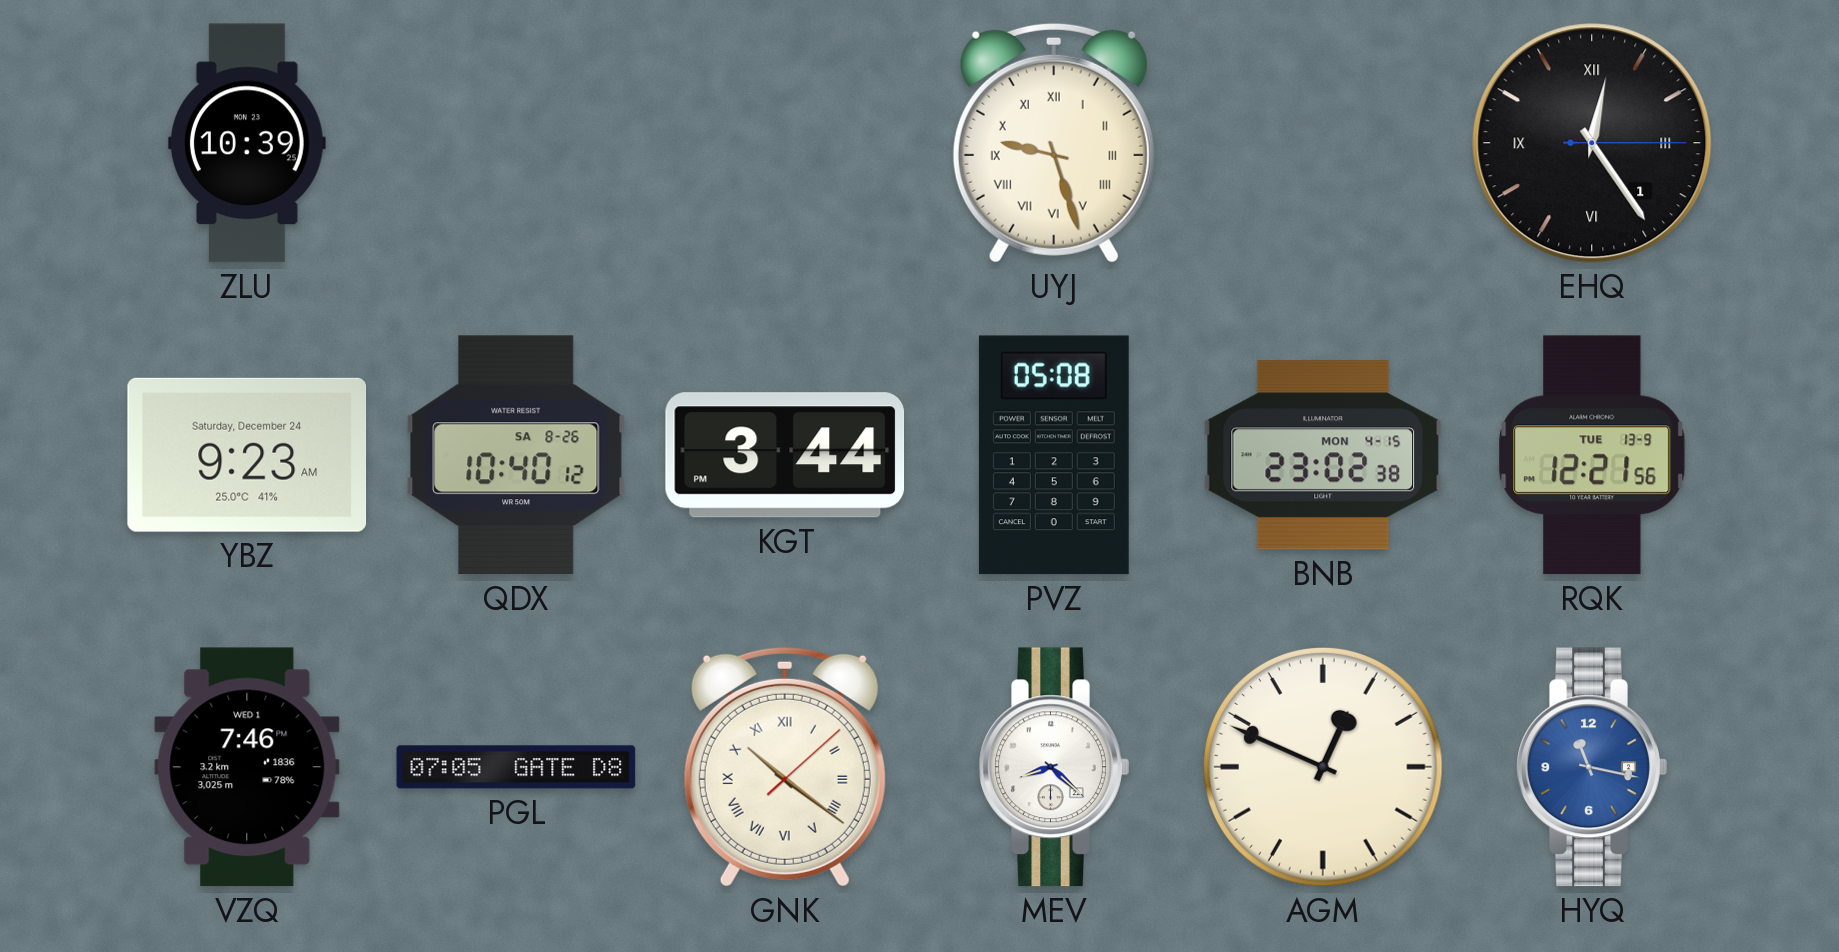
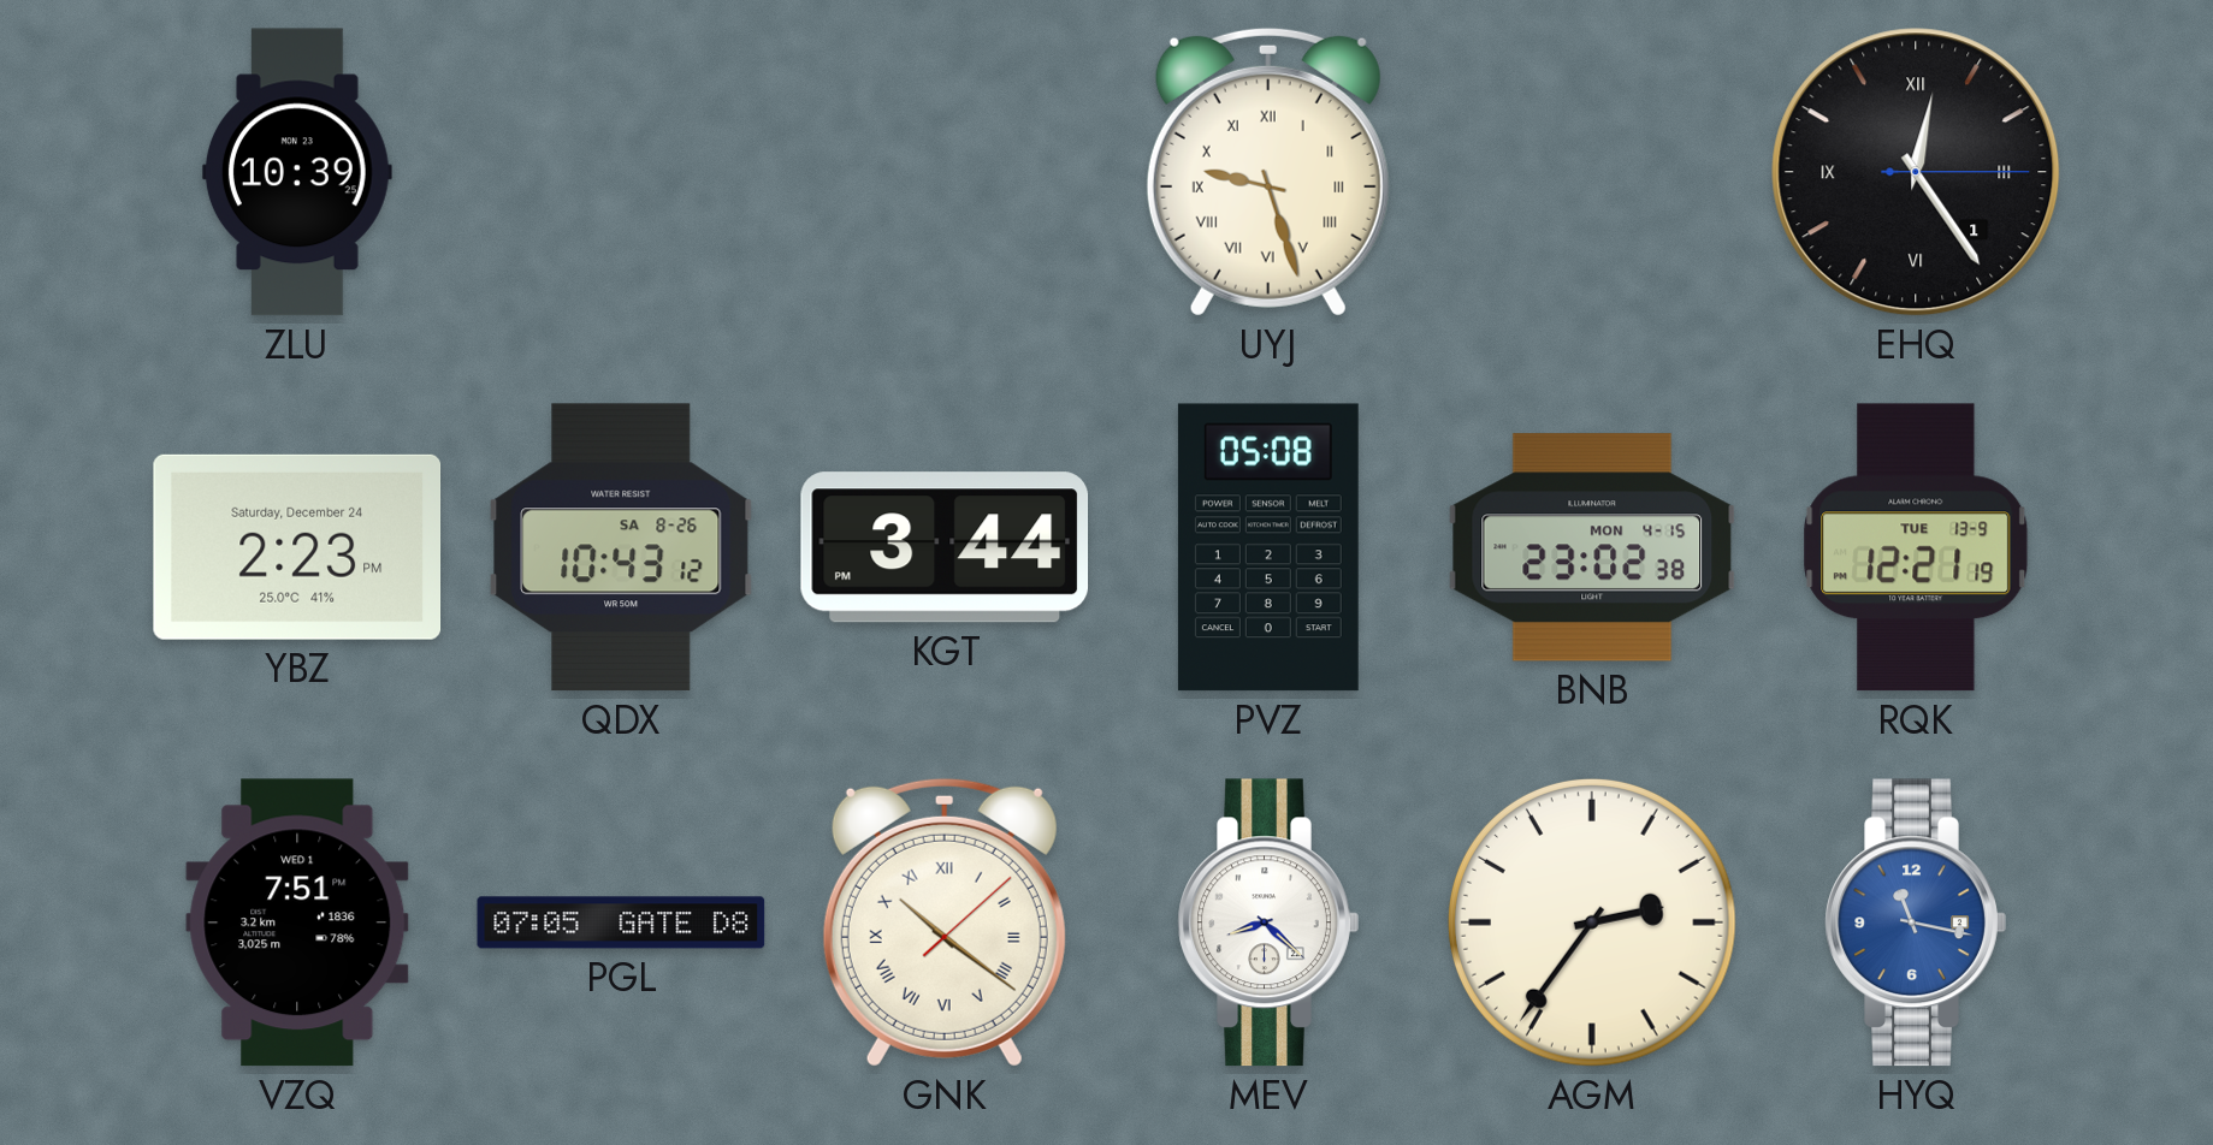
YBZ: 9:23 -> 2:23
QDX: 10:40 -> 10:43
RQK: 12:21:56 -> 12:21:19
VZQ: 7:46 -> 7:51
AGM: 12:49 -> 2:36
